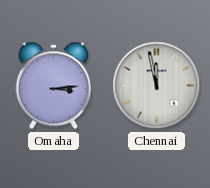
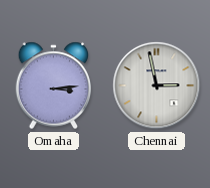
Chennai: 11:58 -> 2:58
